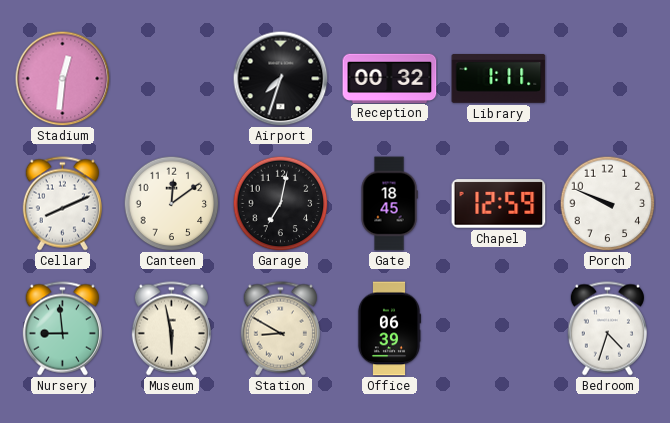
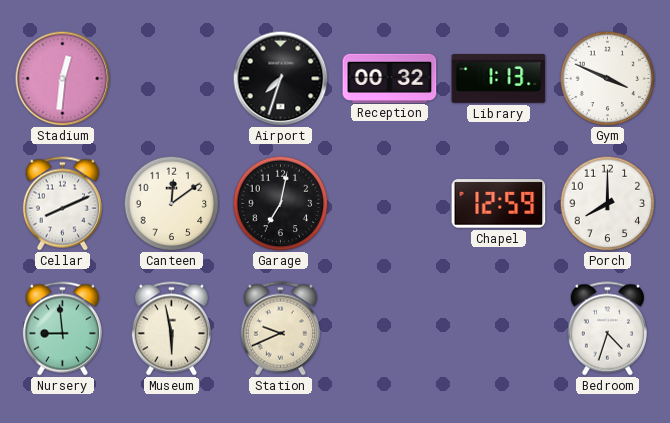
Library: 1:11 -> 1:13
Gym: none -> 3:49
Gate: 18:45 -> none
Porch: 9:49 -> 8:00
Station: 8:50 -> 9:41
Office: 06:39 -> none
